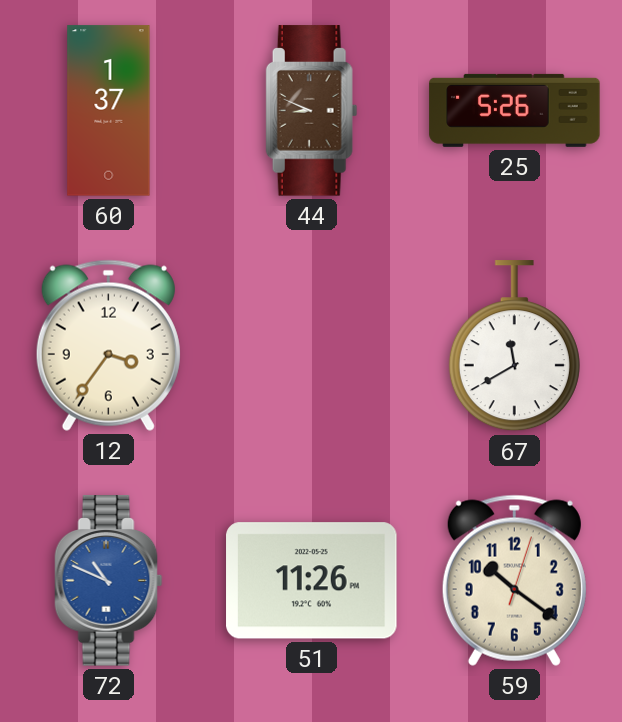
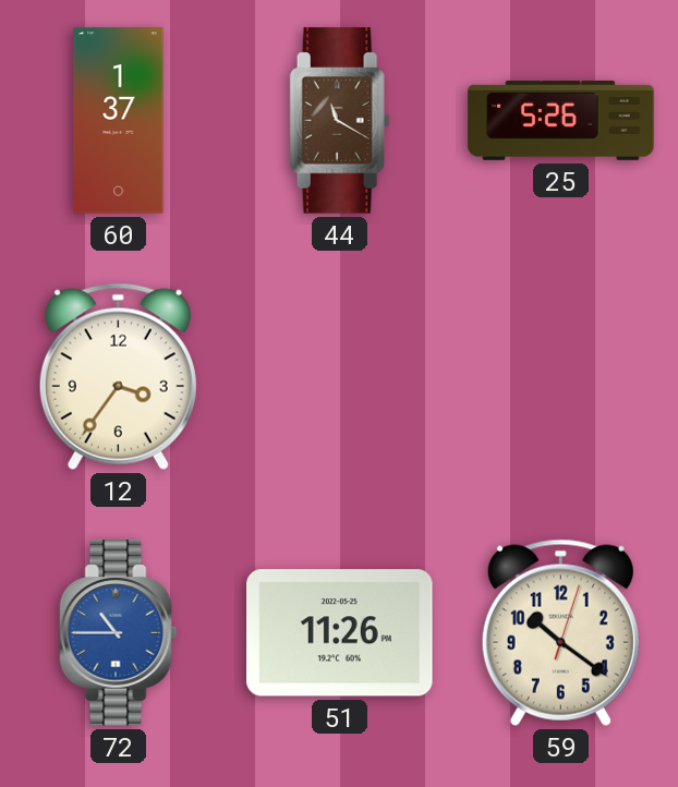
44: 8:49 -> 11:20
67: 11:40 -> none
72: 10:49 -> 10:45
